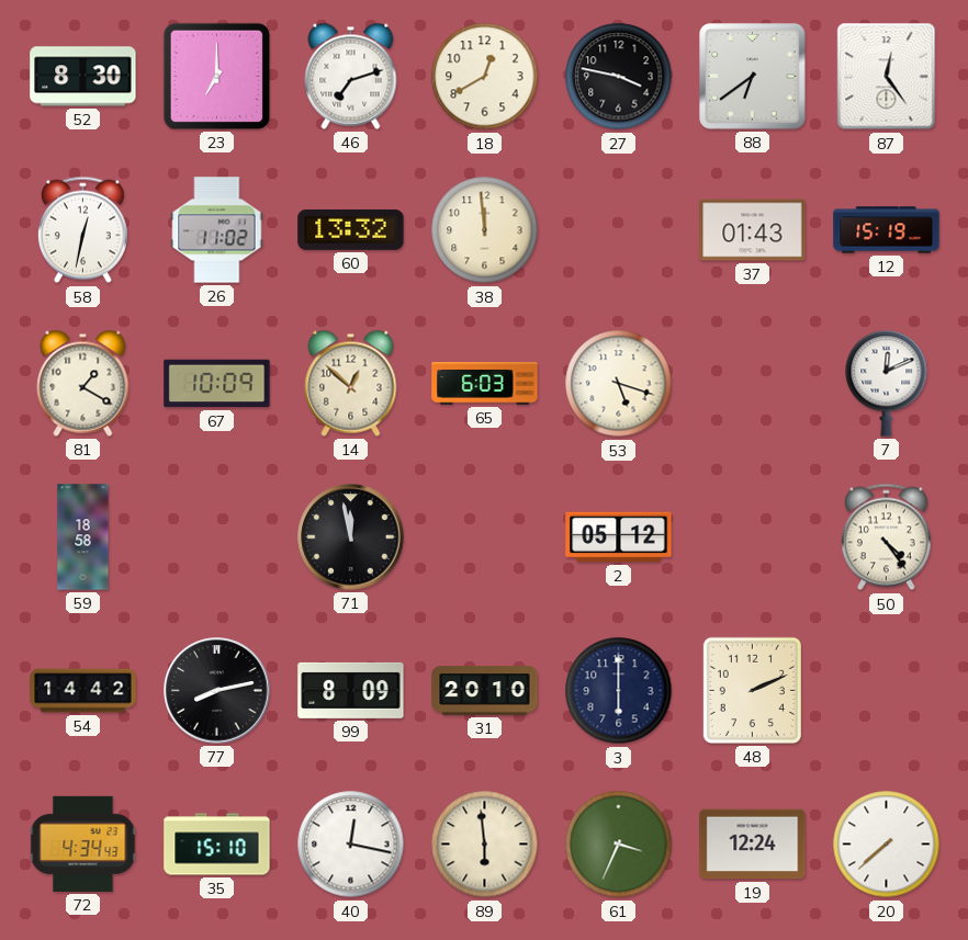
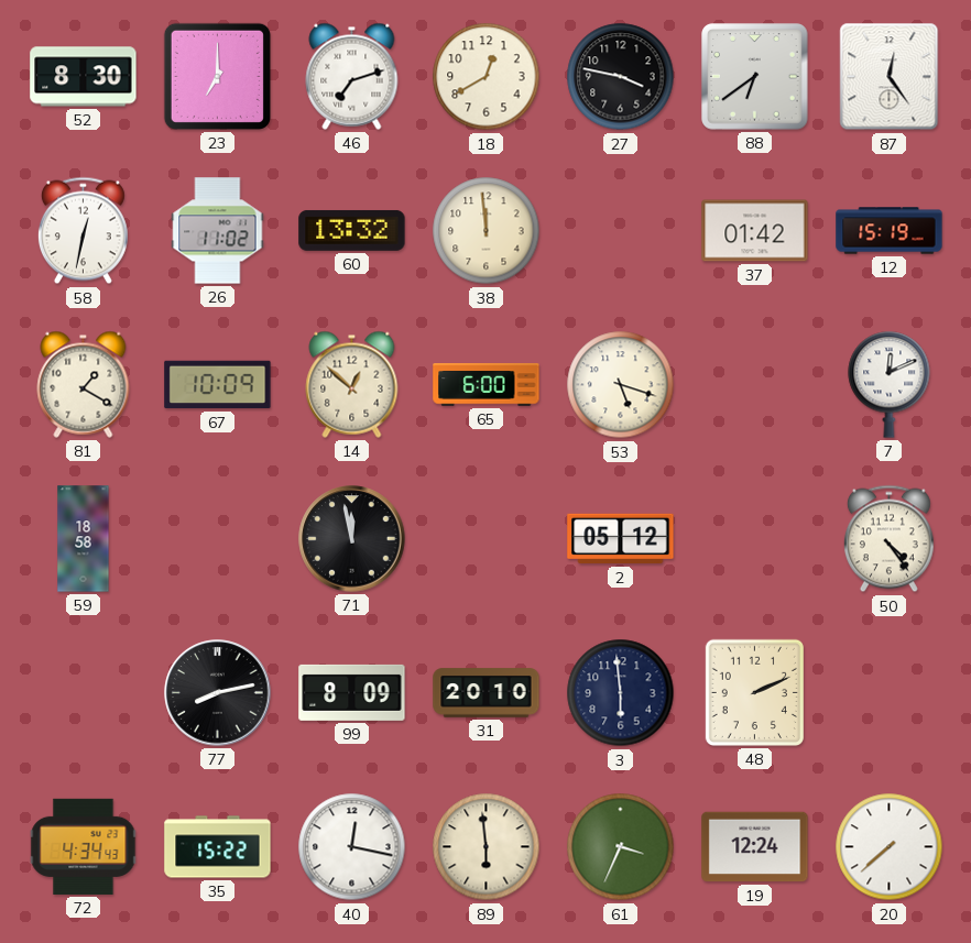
37: 01:43 -> 01:42
65: 6:03 -> 6:00
54: 14:42 -> none
3: 6:00 -> 5:59
35: 15:10 -> 15:22
